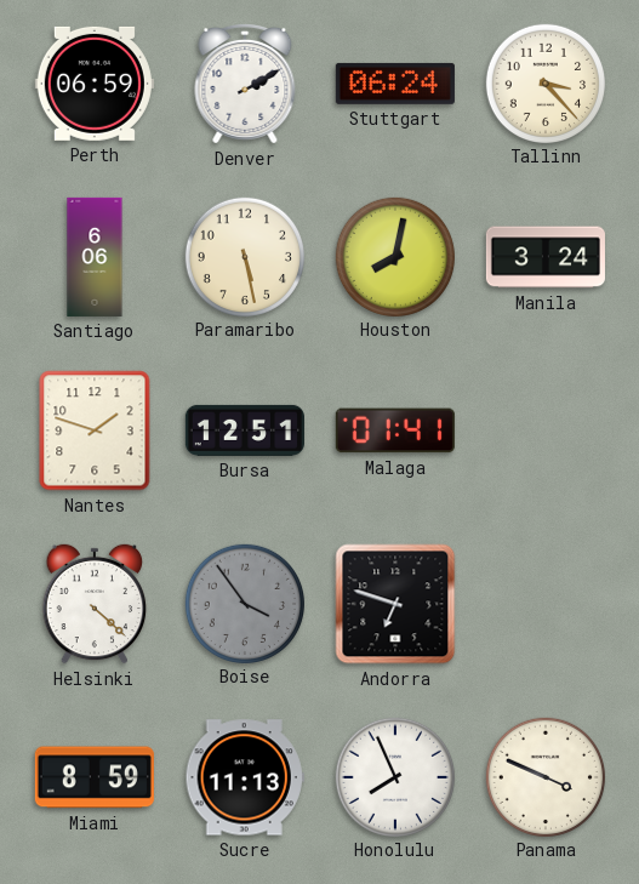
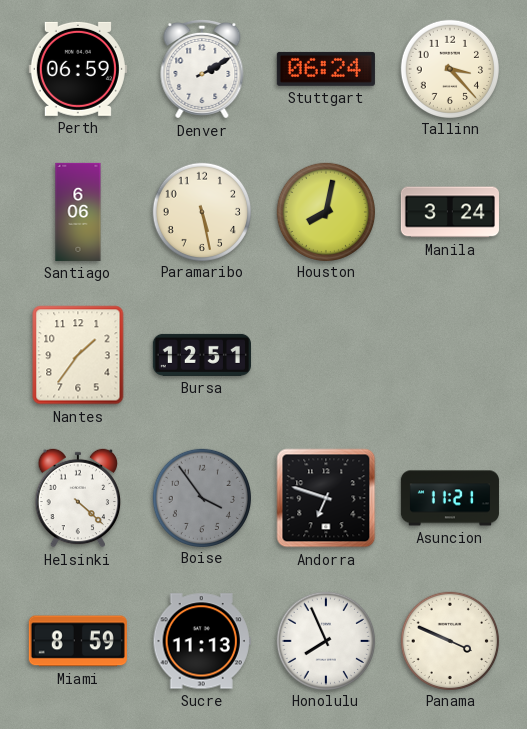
Nantes: 1:48 -> 1:36
Malaga: 01:41 -> none
Asuncion: none -> 11:21
